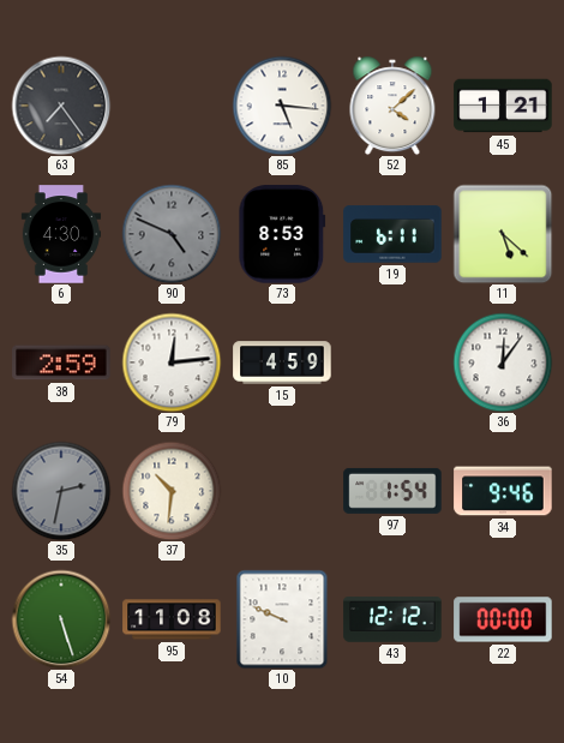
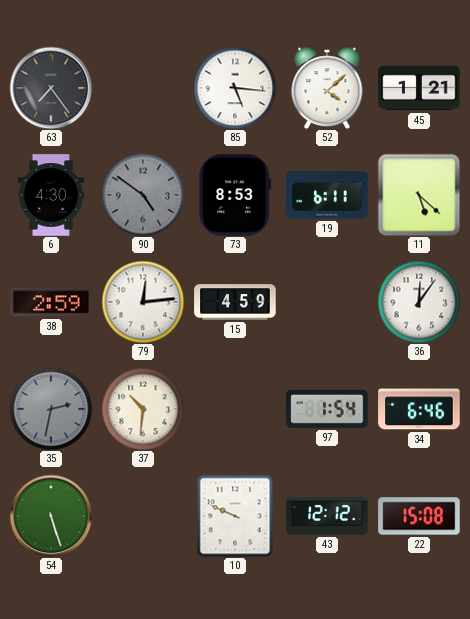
90: 4:49 -> 4:51
34: 9:46 -> 6:46
95: 11:08 -> none
22: 00:00 -> 15:08
